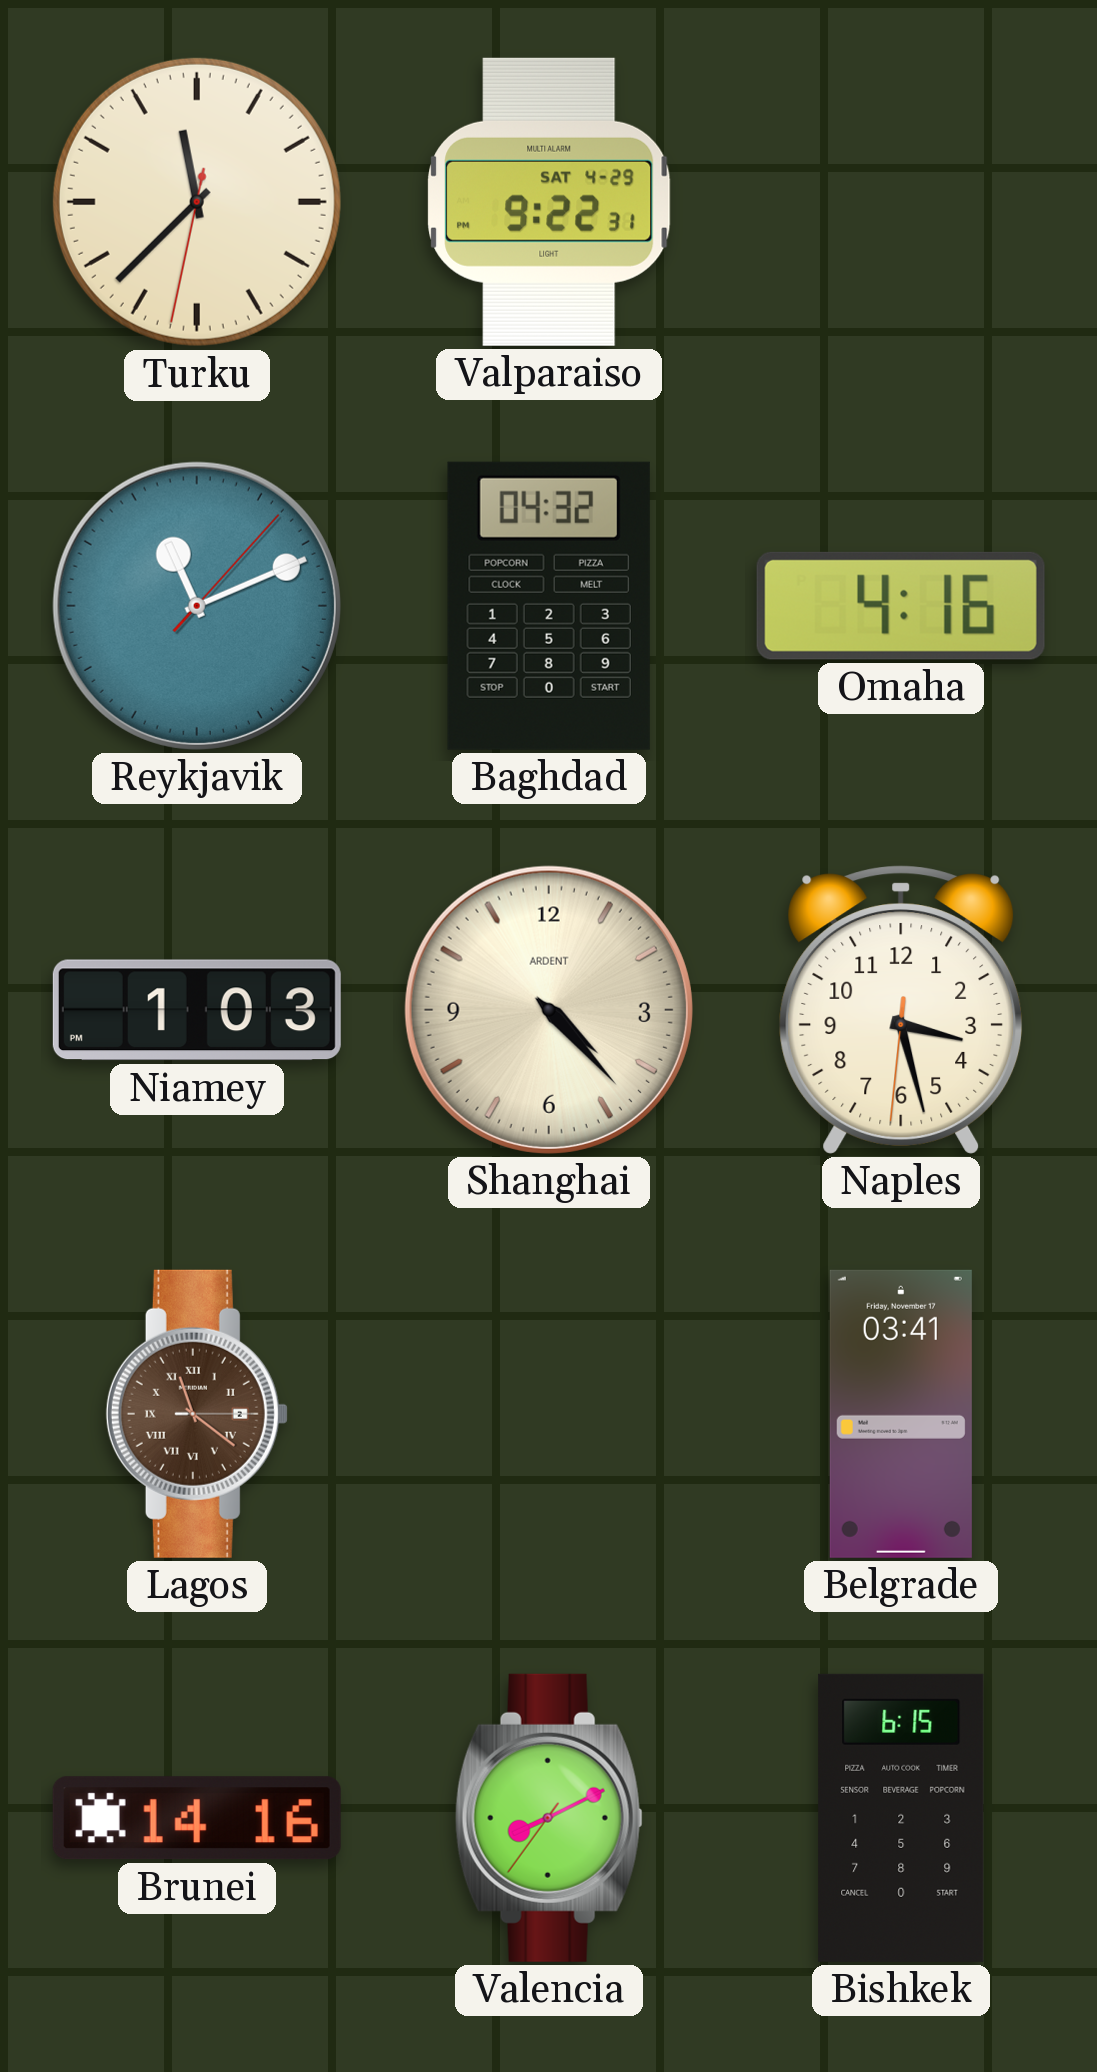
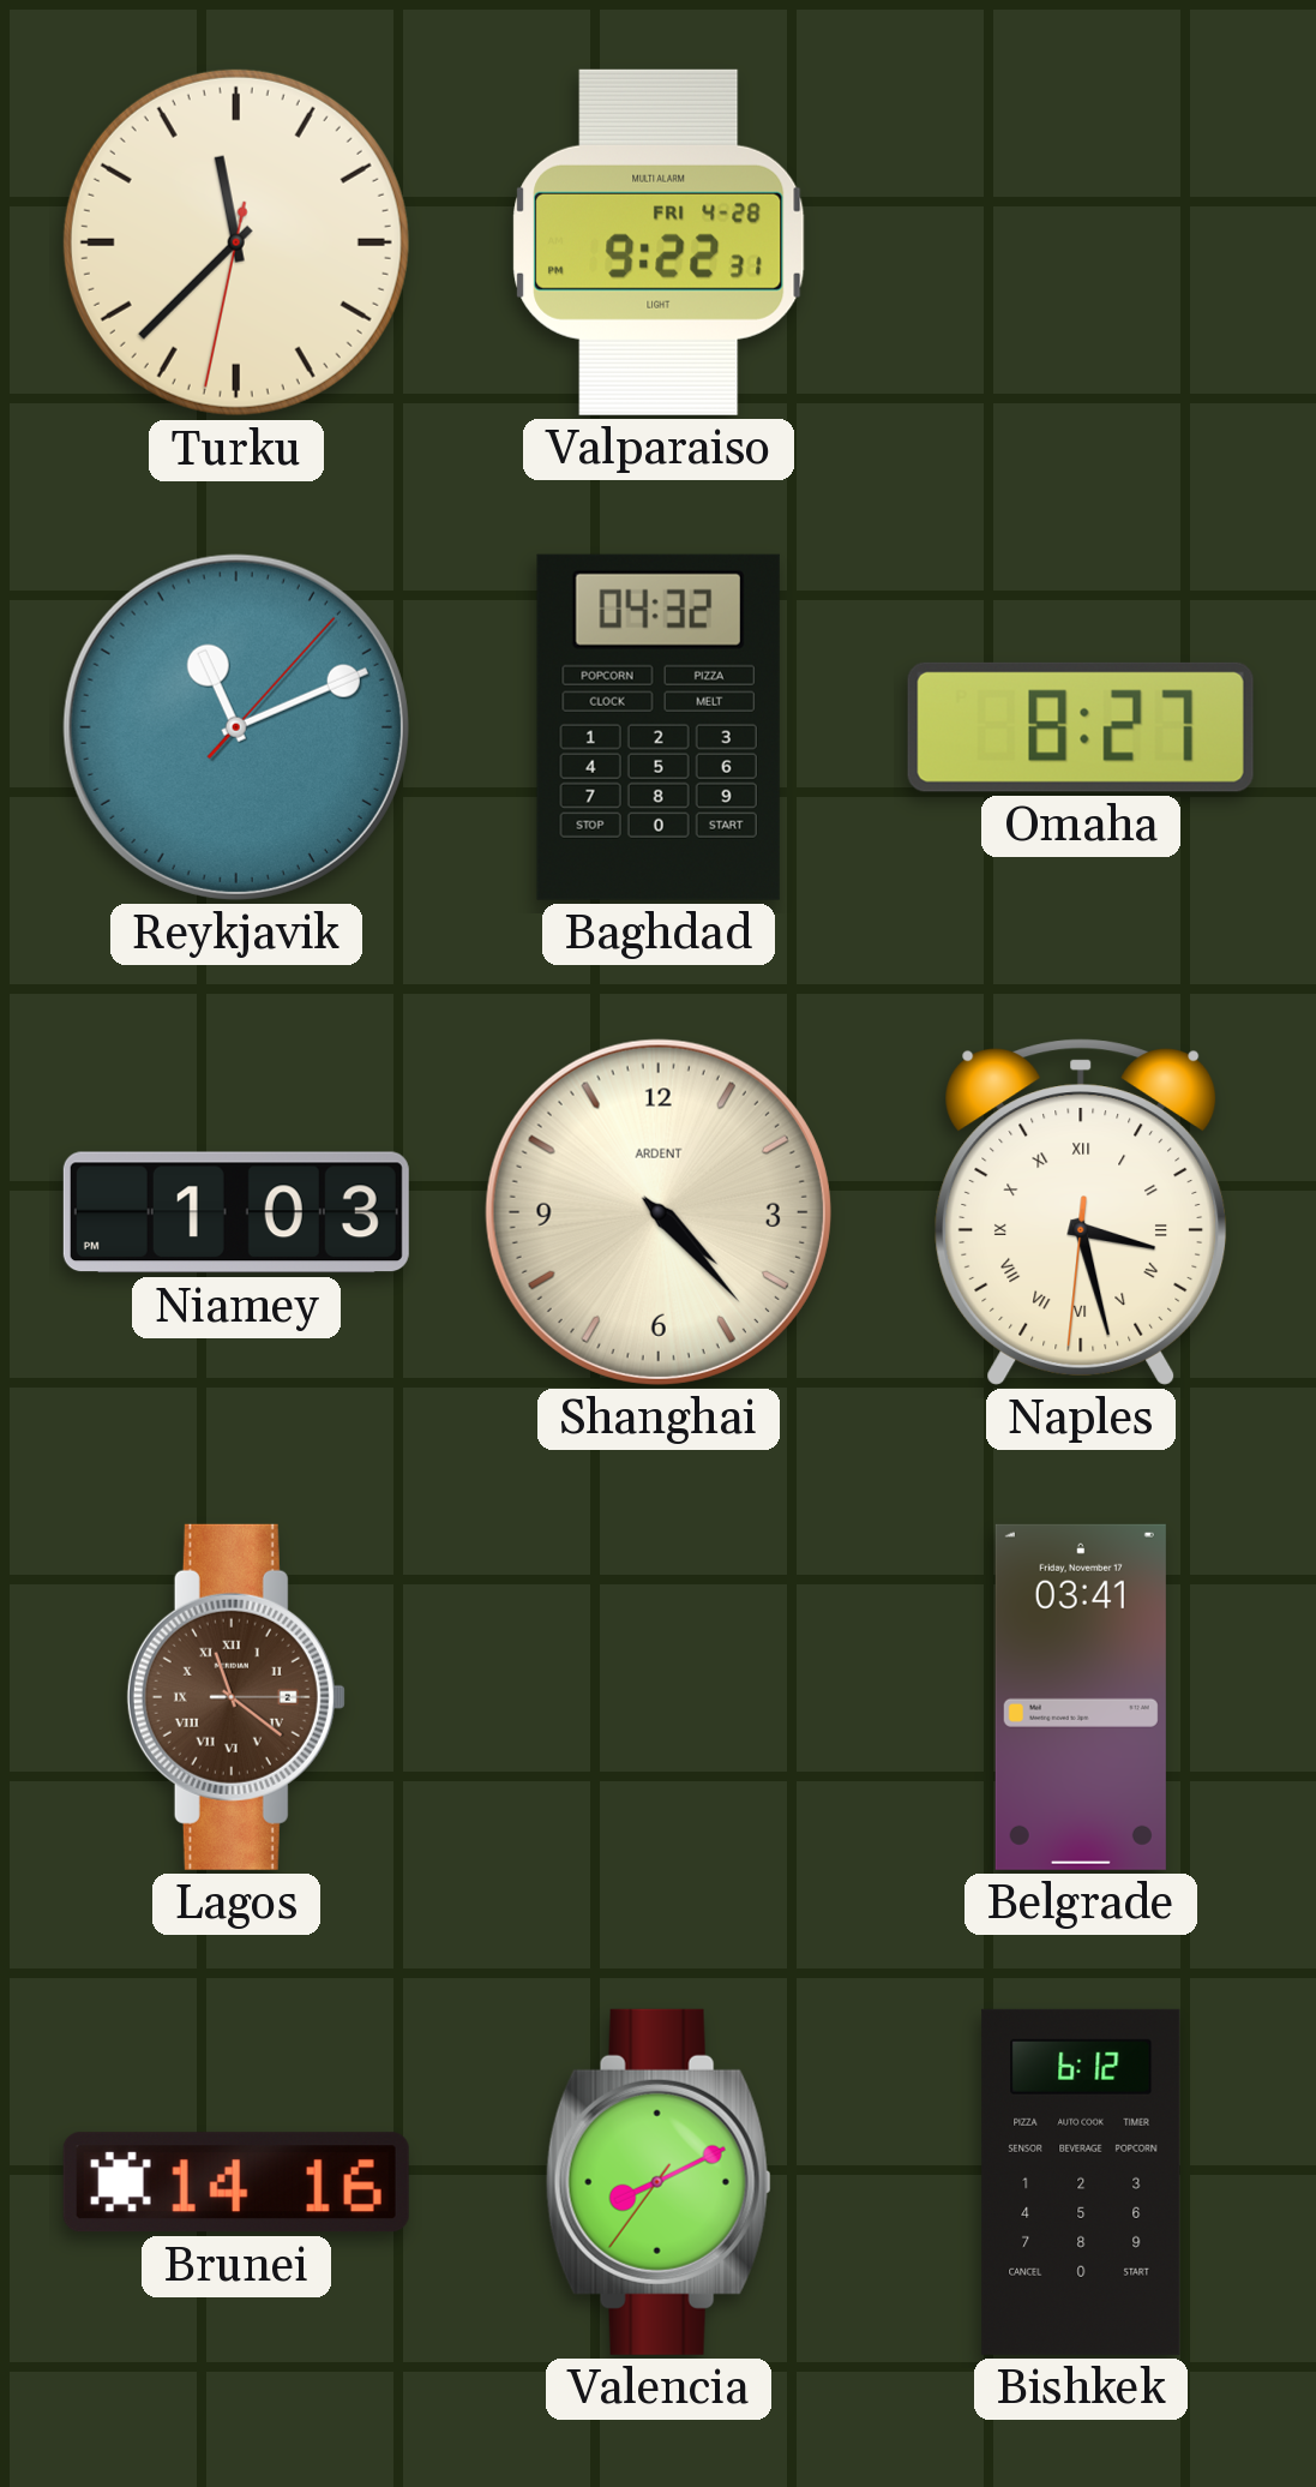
Valparaiso date: SAT 4-29 -> FRI 4-28
Omaha: 4:16 -> 8:27
Naples numerals: Arabic -> Roman
Bishkek: 6:15 -> 6:12
